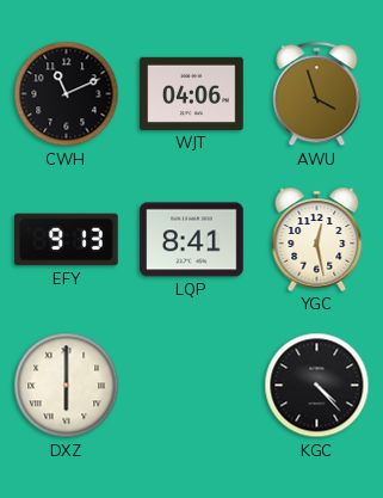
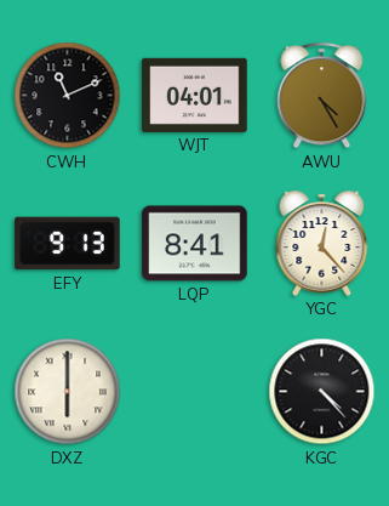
WJT: 04:06 -> 04:01
AWU: 3:57 -> 4:25
YGC: 12:28 -> 12:23
